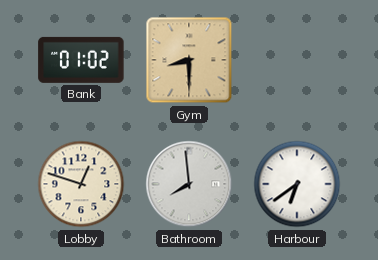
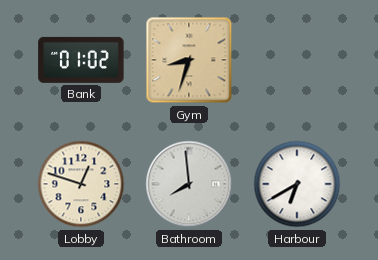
Gym: 8:30 -> 8:33
Harbour: 6:39 -> 6:40
